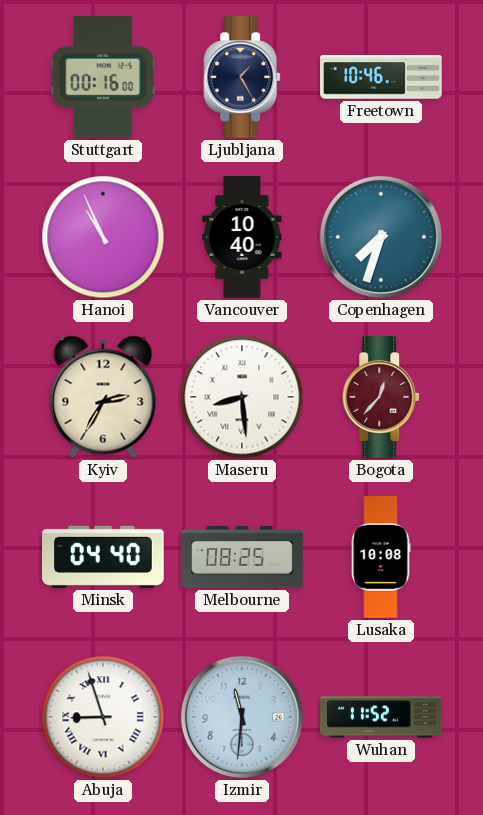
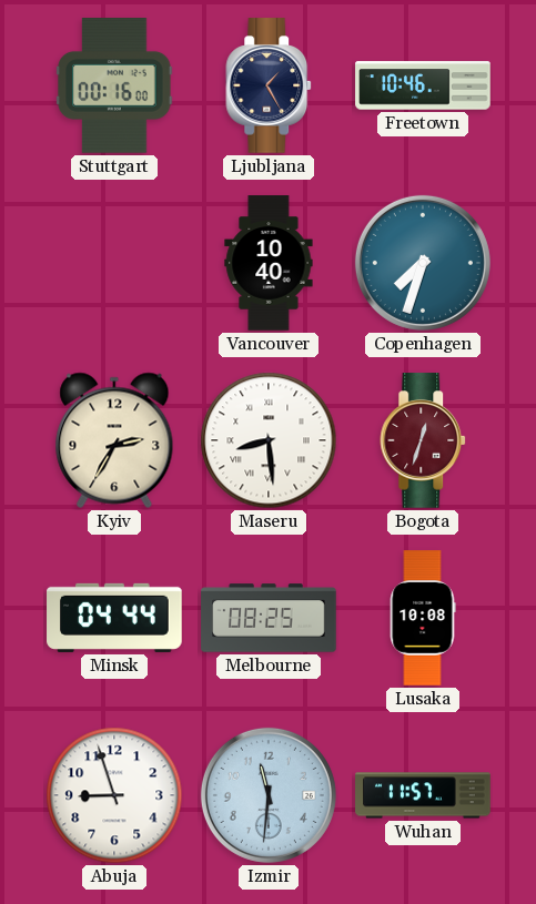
Hanoi: 10:56 -> none
Bogota: 12:37 -> 12:33
Minsk: 04:40 -> 04:44
Abuja numerals: Roman -> Arabic
Wuhan: 11:52 -> 11:57
